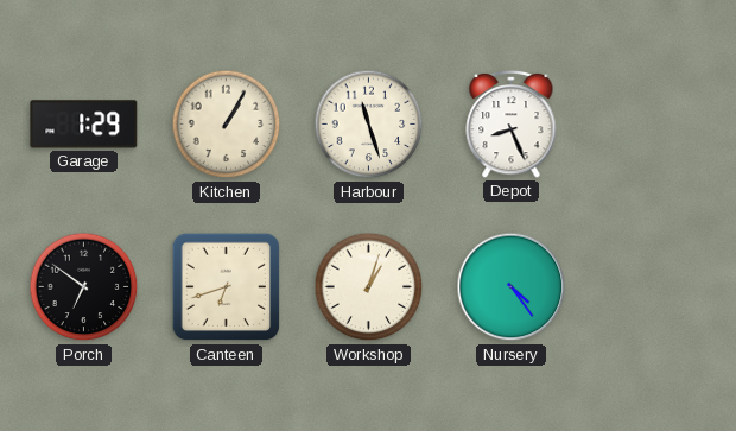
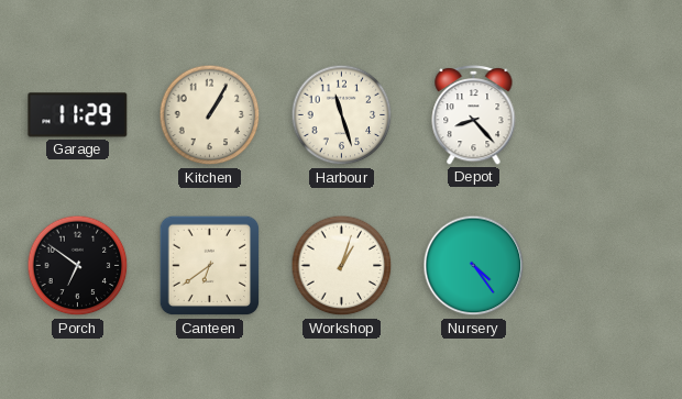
Garage: 1:29 -> 11:29
Depot: 8:26 -> 8:23
Canteen: 6:42 -> 6:39
